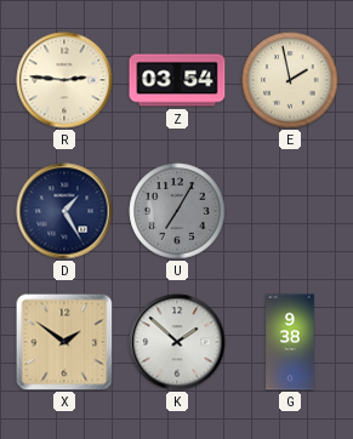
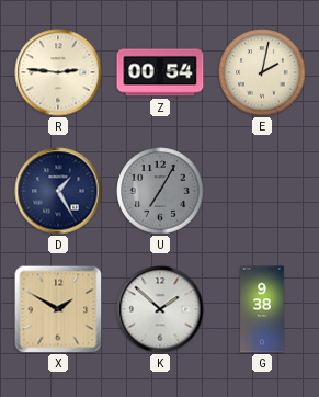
Z: 03:54 -> 00:54
E: 1:58 -> 2:02
X: 1:51 -> 1:50
